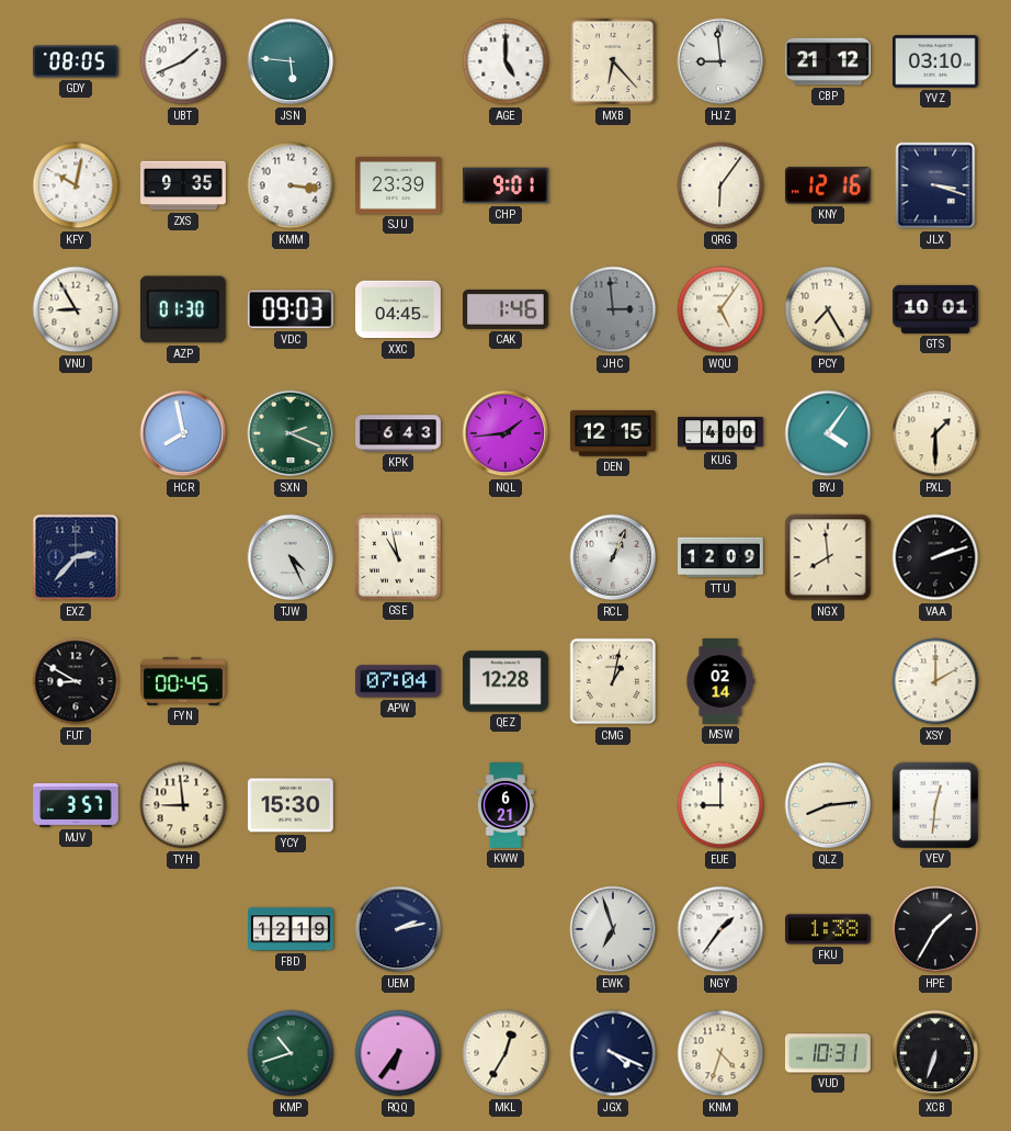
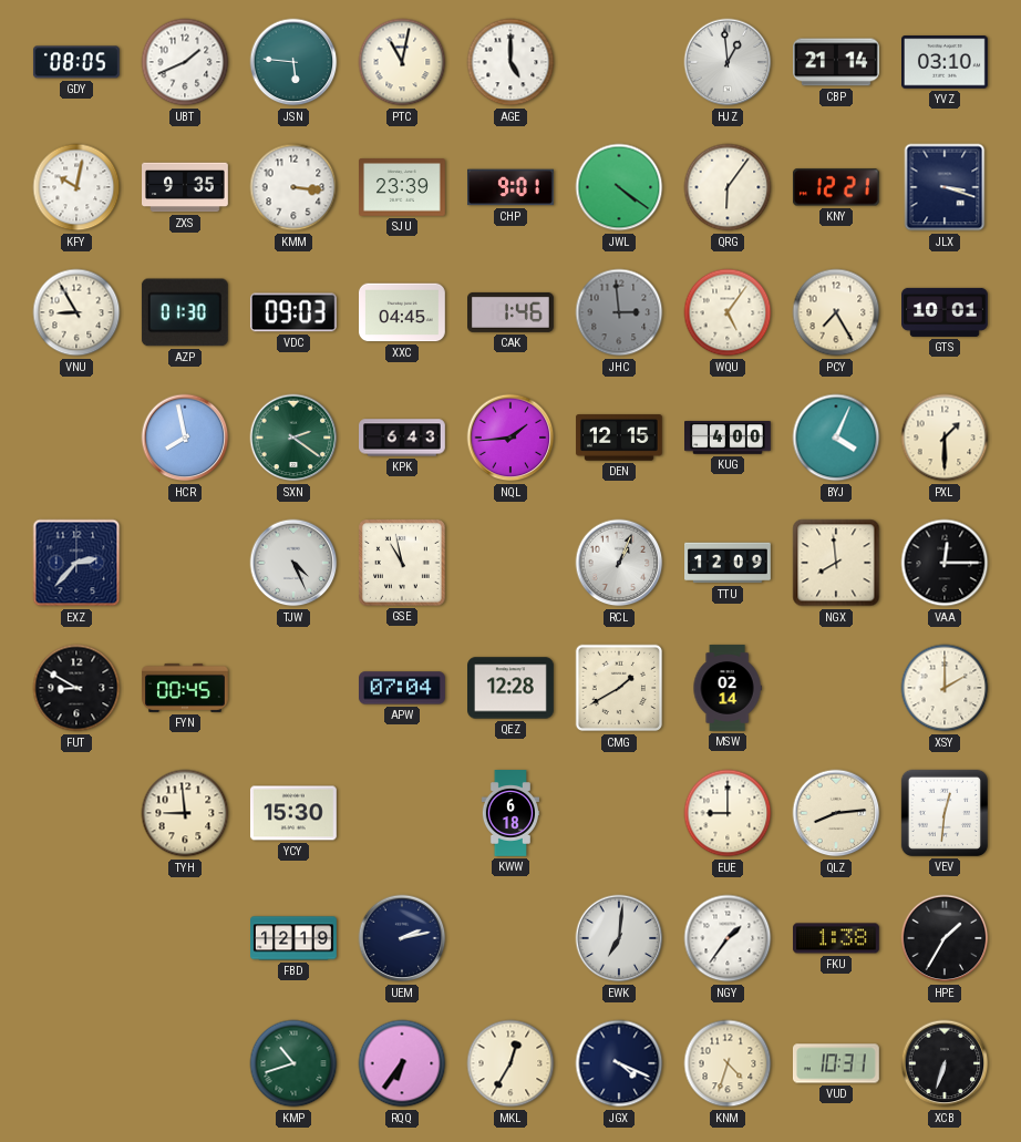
PTC: none -> 11:02
MXB: 6:23 -> none
HJZ: 8:59 -> 12:59
CBP: 21:12 -> 21:14
JWL: none -> 4:21
KNY: 12:16 -> 12:21
SXN: 2:19 -> 2:21
BYJ: 4:06 -> 4:04
VAA: 2:12 -> 12:15
CMG: 1:02 -> 1:40
MJV: 3:57 -> none
KWW: 6:21 -> 6:18
EWK: 6:57 -> 7:01
